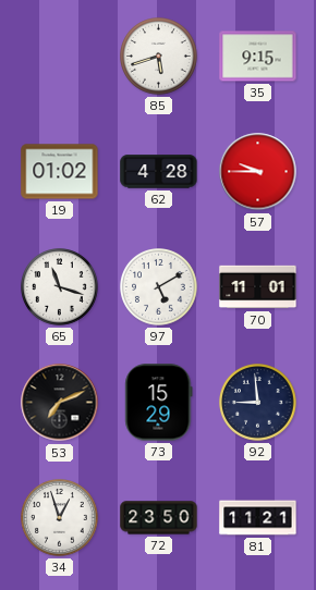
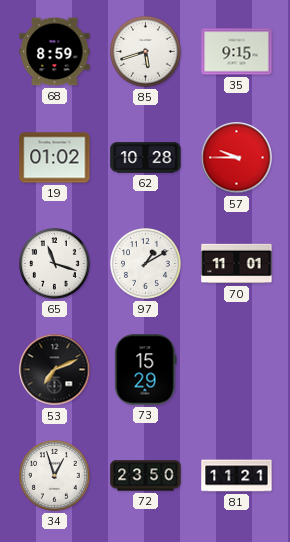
68: none -> 8:59
62: 4:28 -> 10:28
97: 5:10 -> 1:10
92: 8:59 -> none
